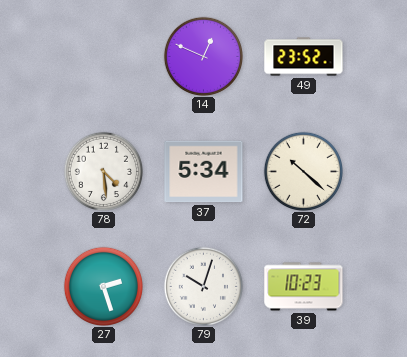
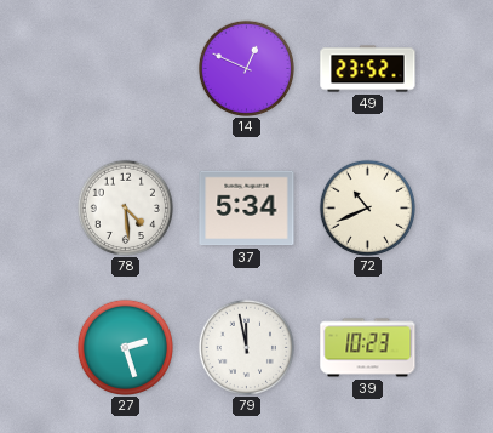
72: 10:22 -> 10:41
79: 10:03 -> 11:58
